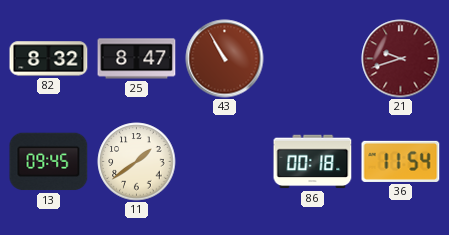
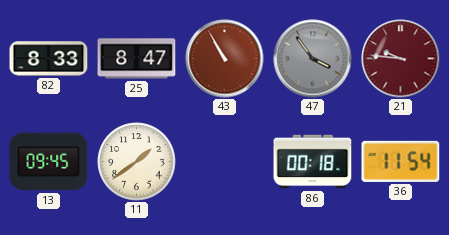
82: 8:32 -> 8:33
47: none -> 3:54
21: 9:42 -> 9:46
